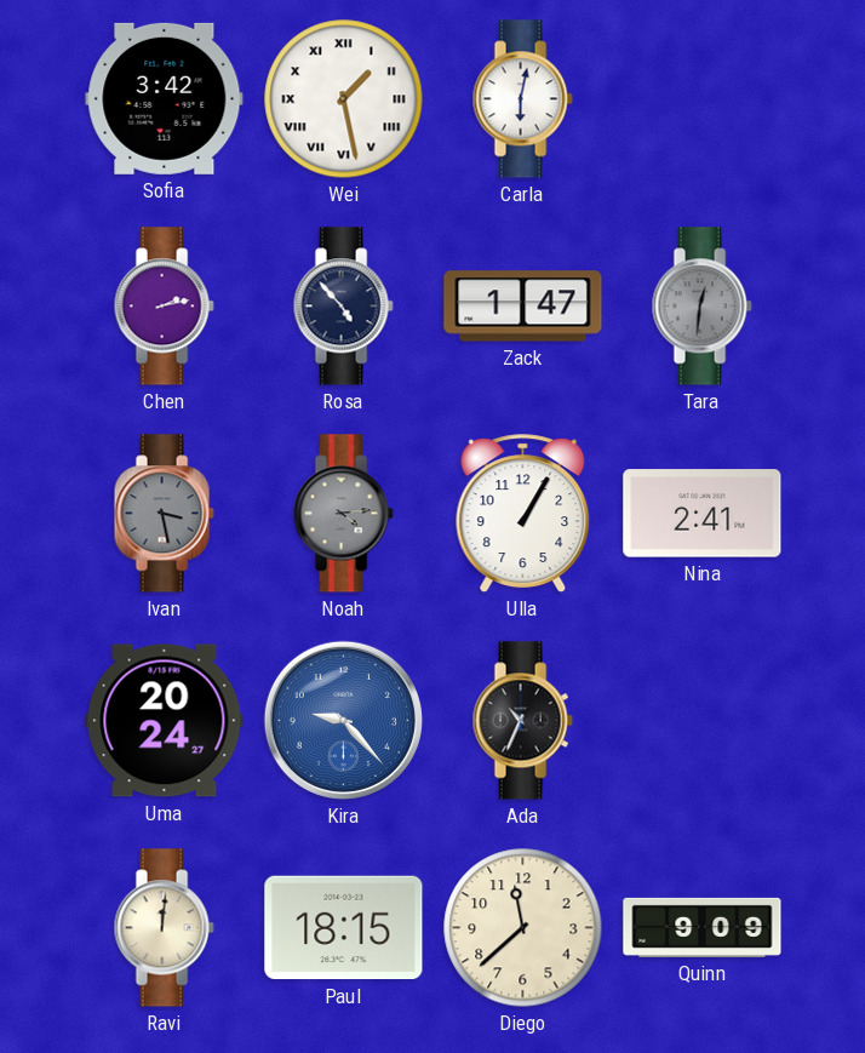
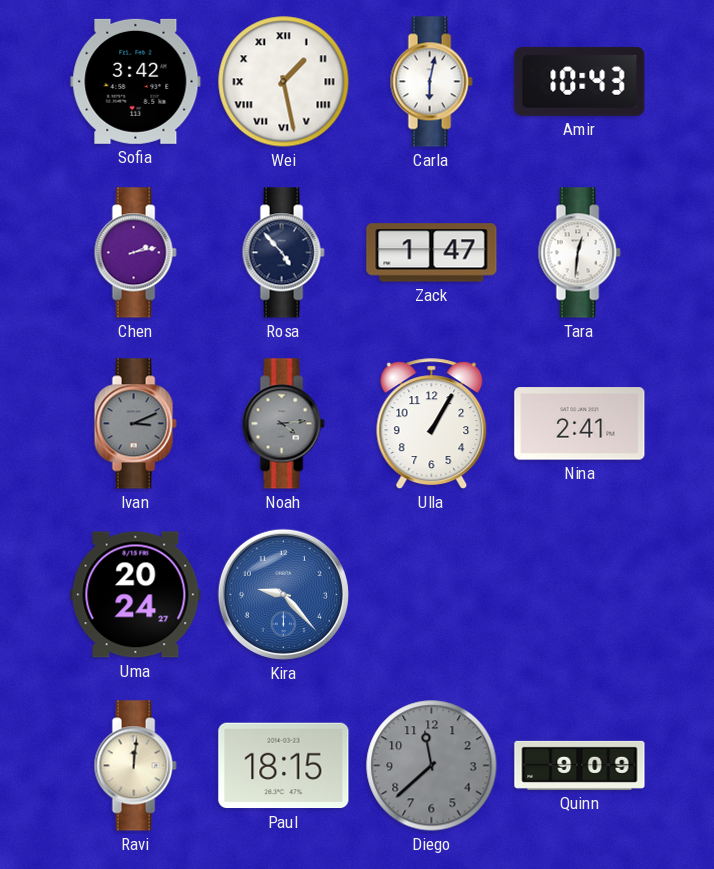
Amir: none -> 10:43
Tara dial: grey -> white
Ivan: 3:28 -> 3:11
Ada: 10:34 -> none
Diego dial: cream -> grey
